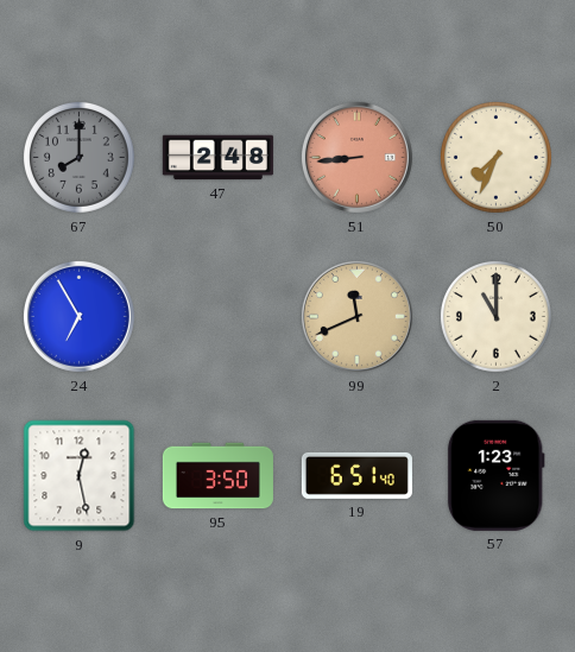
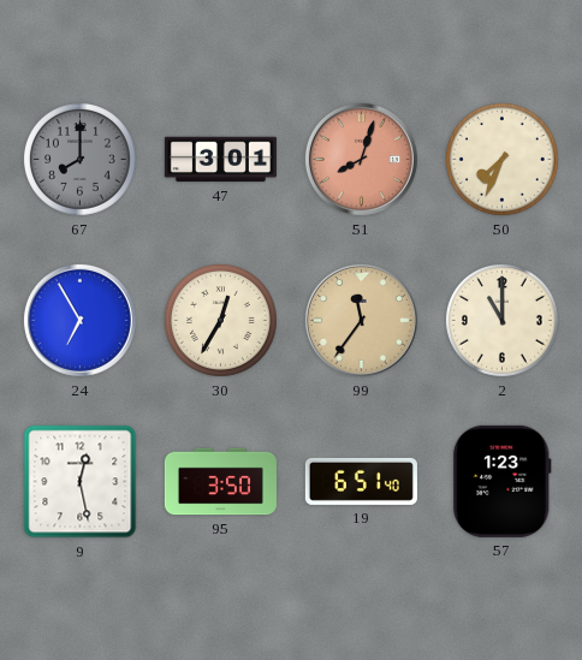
47: 2:48 -> 3:01
51: 8:44 -> 8:03
30: none -> 12:35
99: 11:41 -> 11:36
